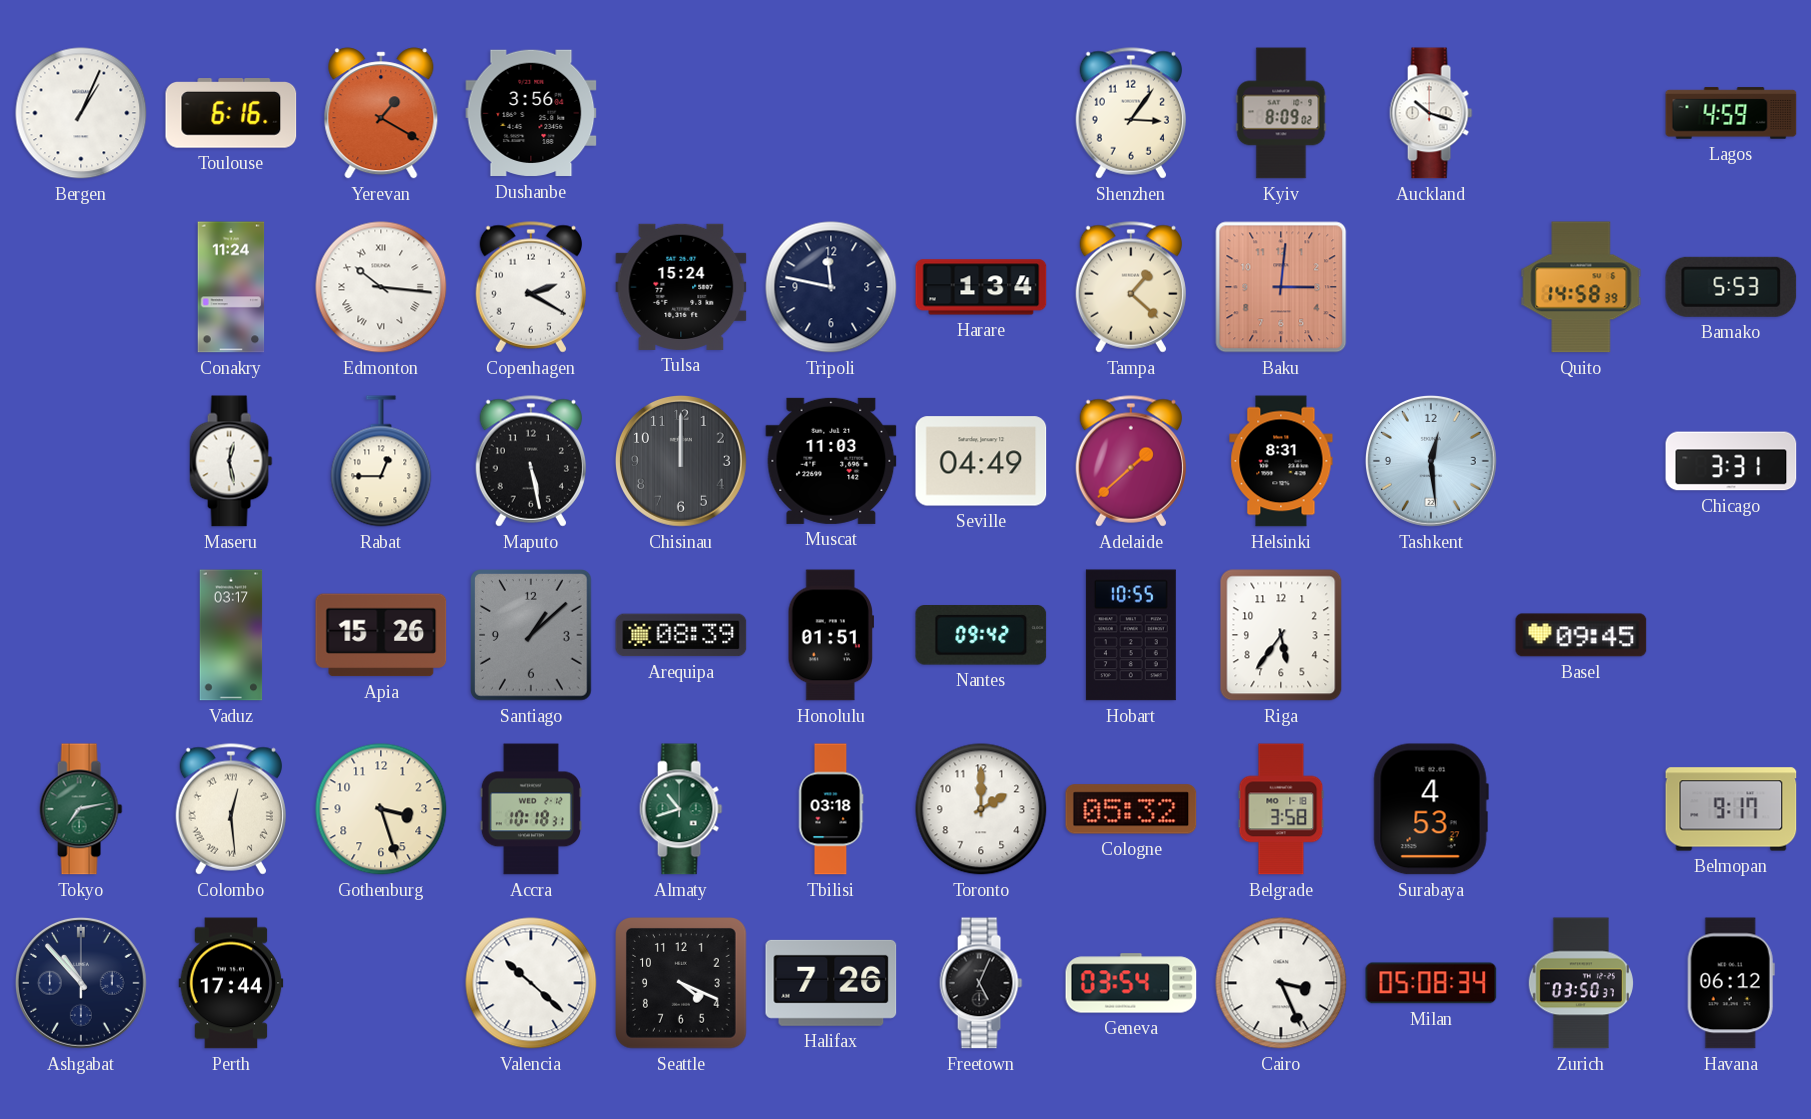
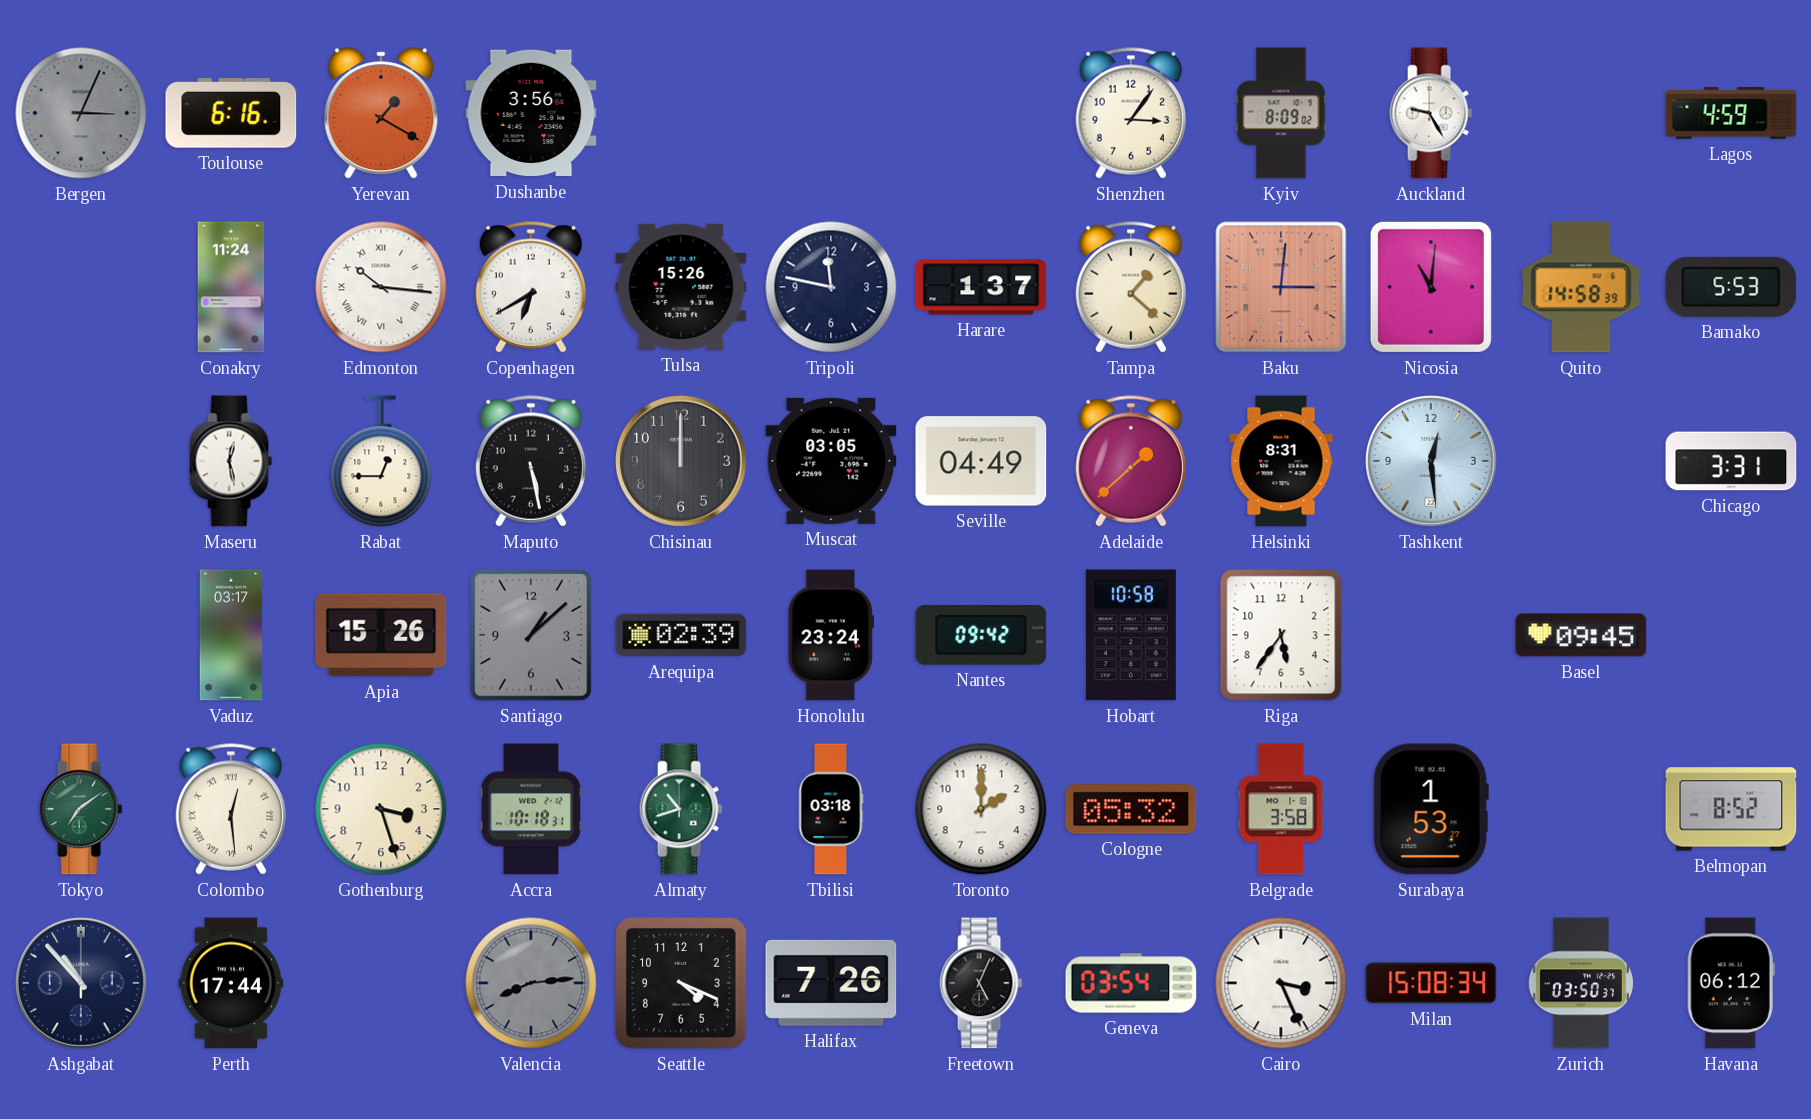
Bergen: 1:04 -> 3:04
Bergen dial: white -> grey
Auckland: 10:18 -> 9:25
Copenhagen: 2:20 -> 6:40
Tulsa: 15:24 -> 15:26
Harare: 1:34 -> 1:37
Nicosia: none -> 11:01
Muscat: 11:03 -> 03:05
Arequipa: 08:39 -> 02:39
Honolulu: 01:51 -> 23:24
Hobart: 10:55 -> 10:58
Tokyo: 7:13 -> 7:09
Surabaya: 4:53 -> 1:53
Belmopan: 9:17 -> 8:52
Valencia: 10:22 -> 8:14
Valencia dial: white -> grey
Milan: 05:08 -> 15:08
